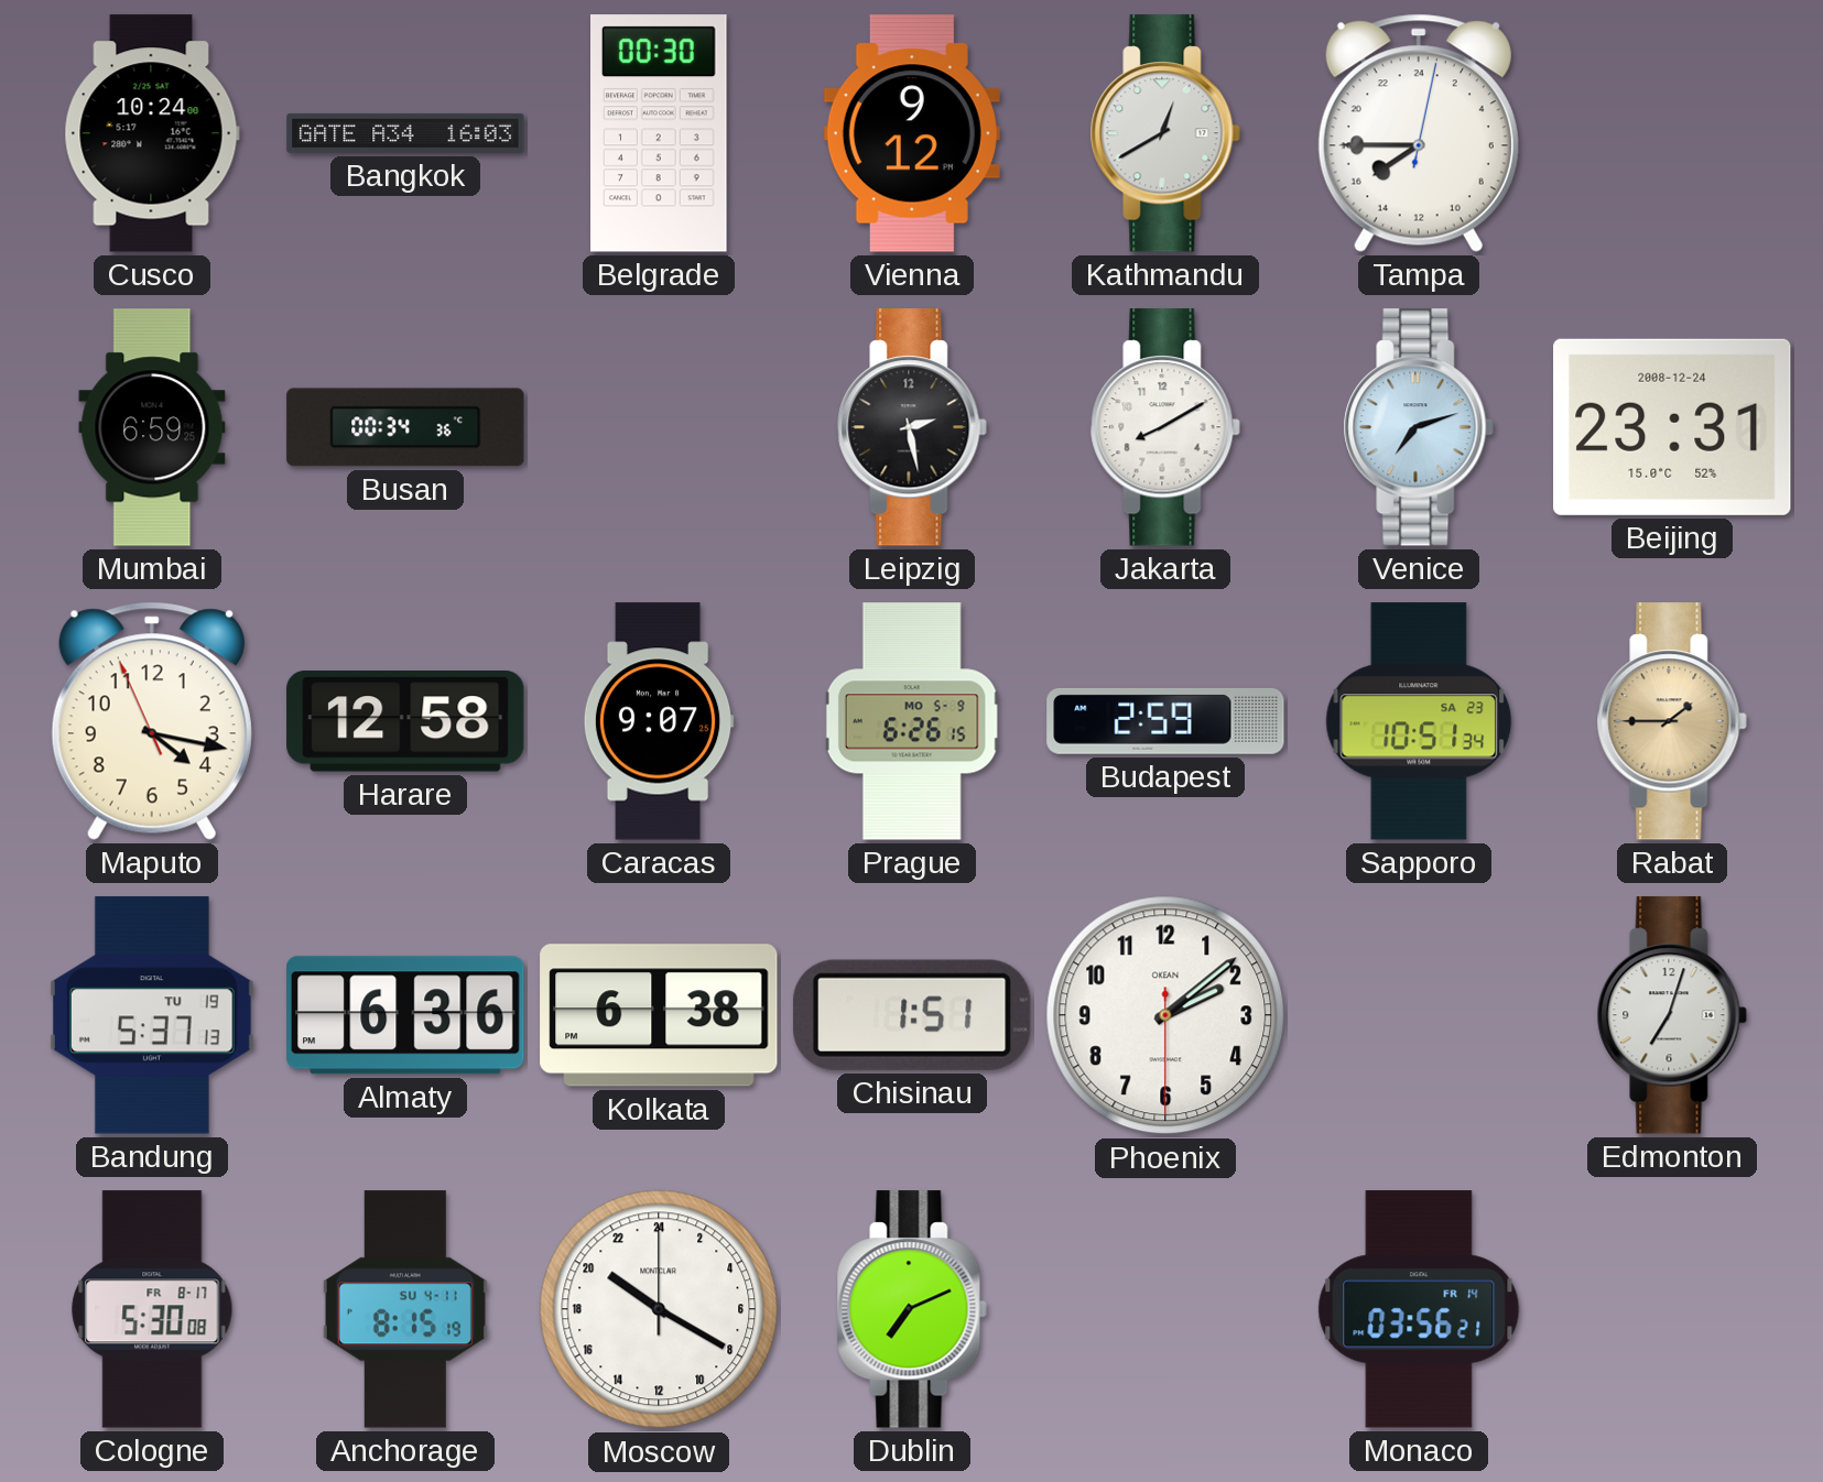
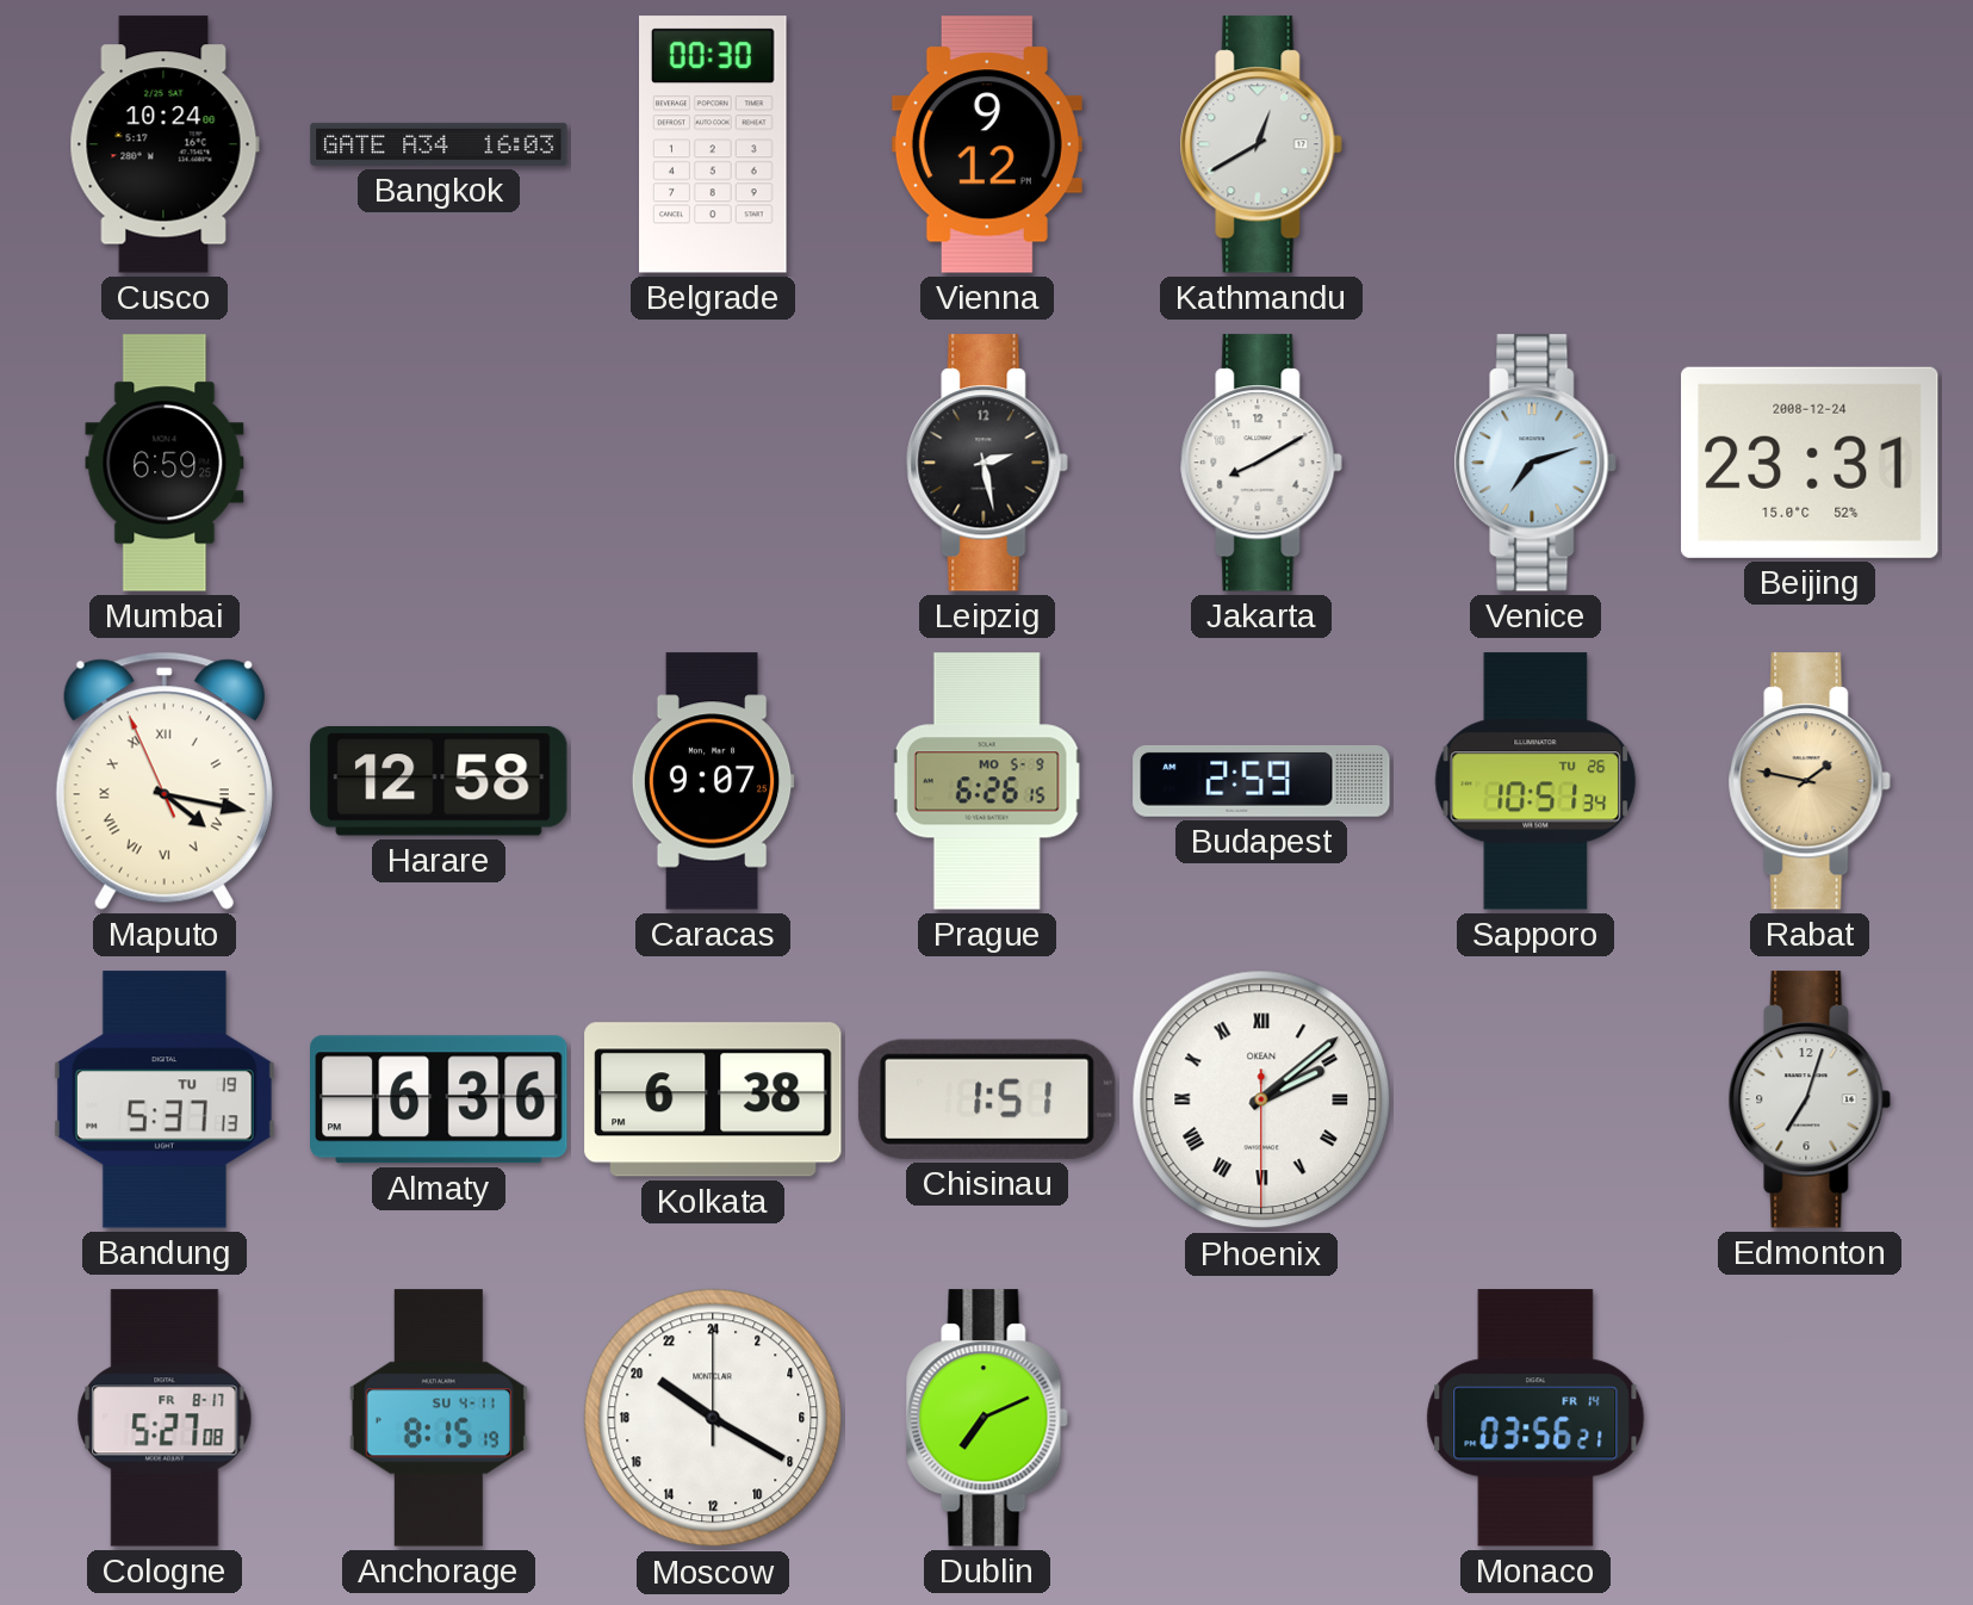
Tampa: 15:45 -> none
Busan: 00:34 -> none
Maputo numerals: Arabic -> Roman
Sapporo date: SA 23 -> TU 26
Rabat: 1:45 -> 1:47
Phoenix numerals: Arabic -> Roman
Cologne: 5:30 -> 5:27
